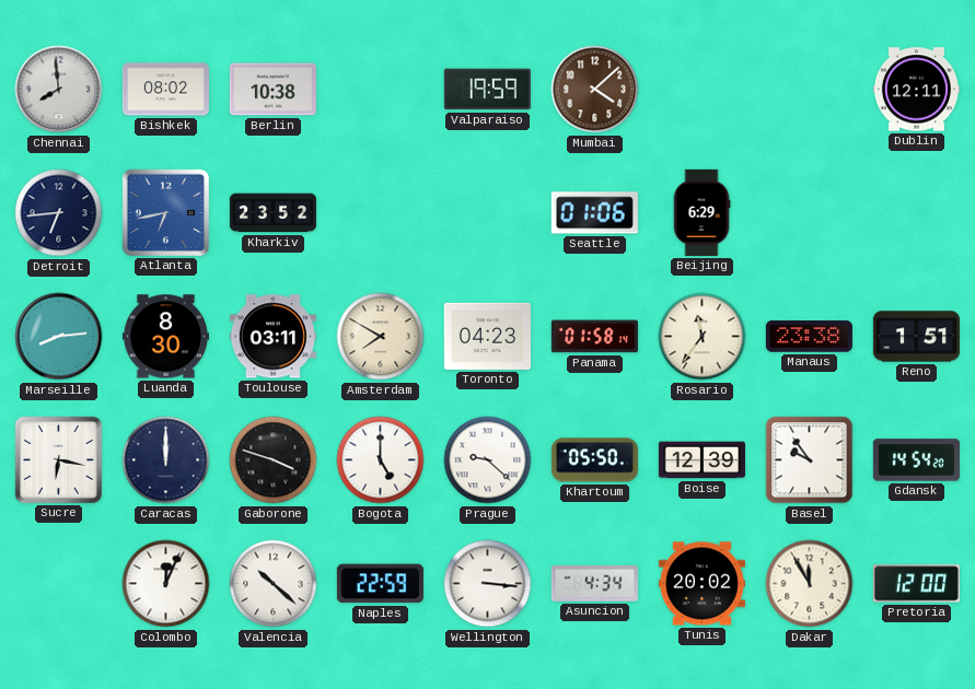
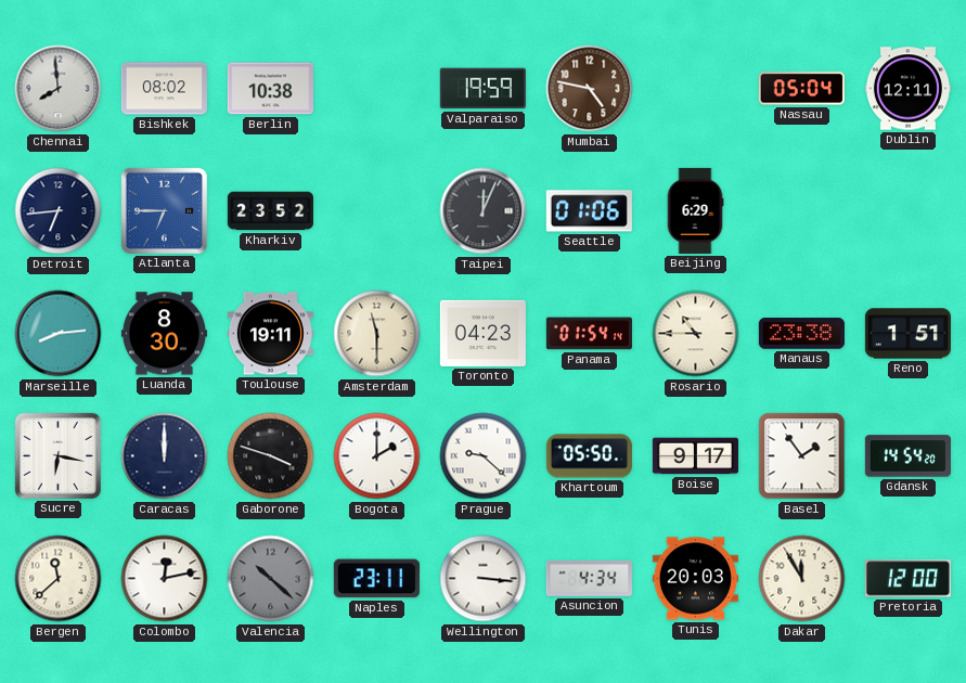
Mumbai: 4:08 -> 4:47
Nassau: none -> 05:04
Atlanta: 6:43 -> 6:45
Taipei: none -> 12:04
Toulouse: 03:11 -> 19:11
Amsterdam: 7:50 -> 11:30
Panama: 01:58 -> 01:54
Rosario: 11:36 -> 10:45
Bogota: 5:00 -> 2:00
Boise: 12:39 -> 9:17
Basel: 9:54 -> 1:54
Bergen: none -> 11:38
Colombo: 12:04 -> 12:13
Valencia dial: white -> grey
Naples: 22:59 -> 23:11
Tunis: 20:02 -> 20:03
